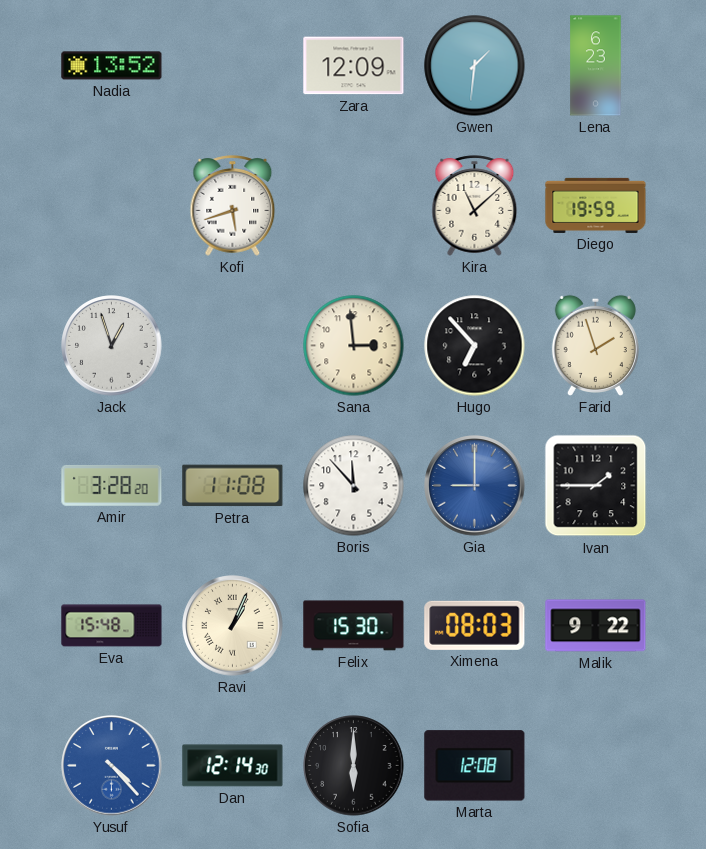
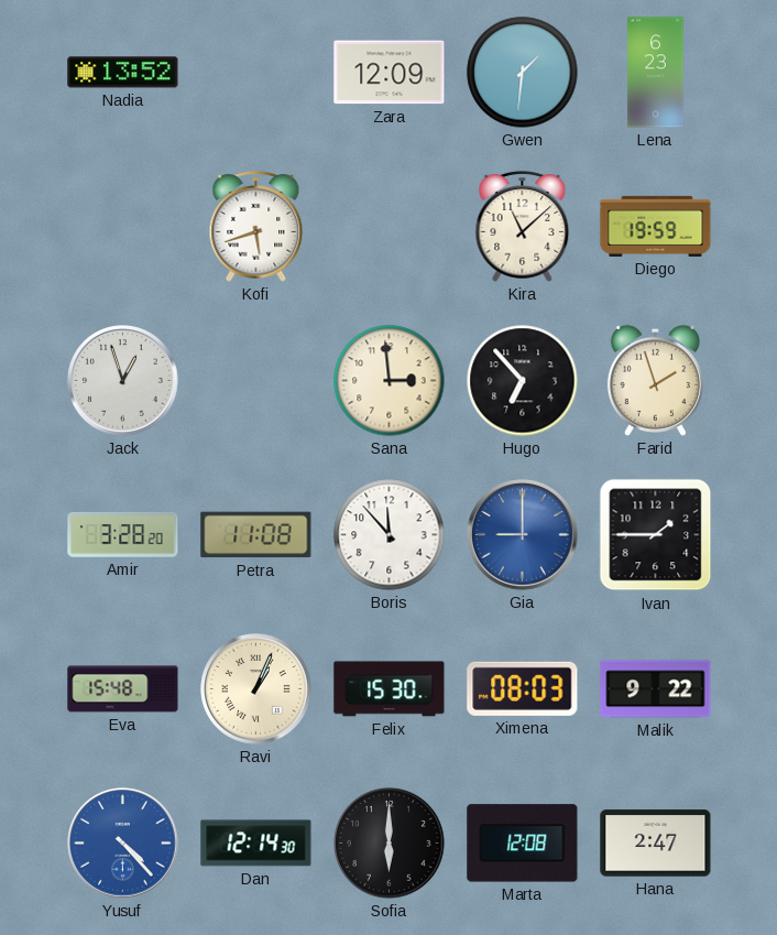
Hana: none -> 2:47
